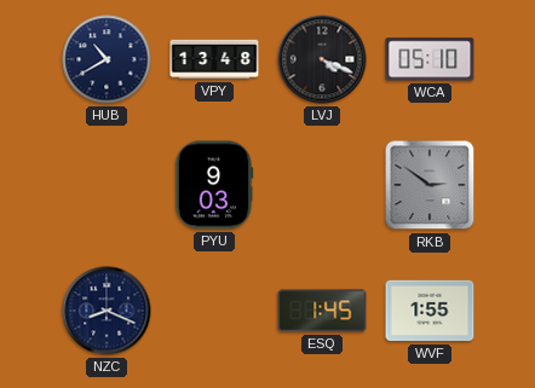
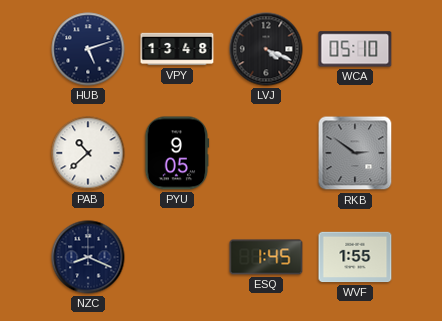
HUB: 10:40 -> 5:12
PAB: none -> 10:38
PYU: 9:03 -> 9:05
